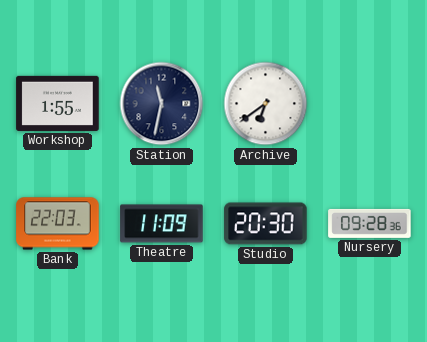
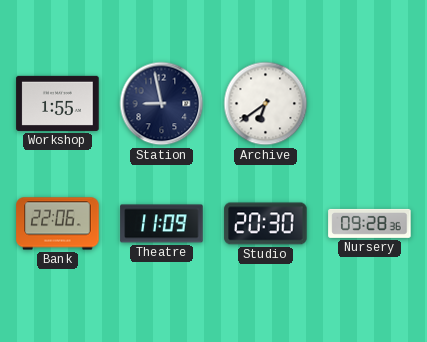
Station: 11:32 -> 8:58
Bank: 22:03 -> 22:06
